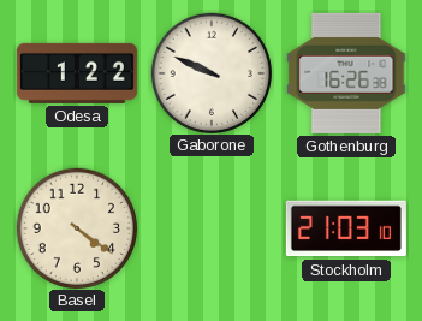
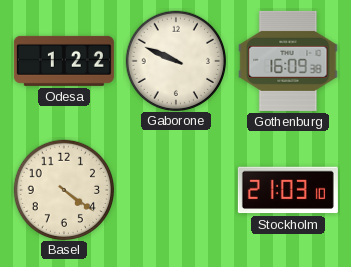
Gothenburg: 16:26 -> 16:09
